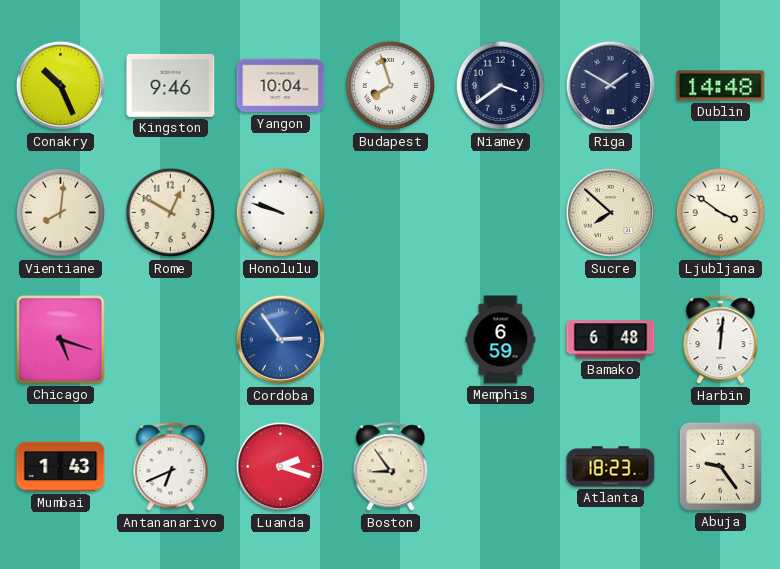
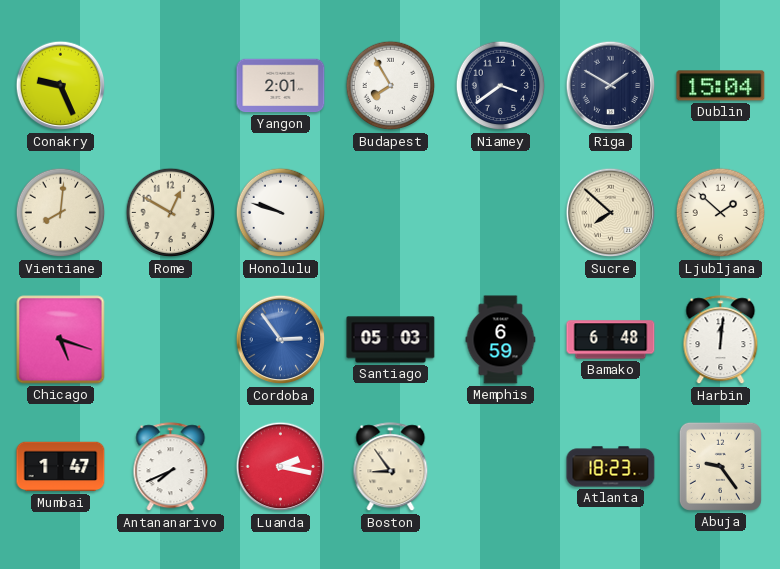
Conakry: 10:26 -> 9:26
Kingston: 9:46 -> none
Yangon: 10:04 -> 2:01
Budapest: 7:57 -> 7:55
Dublin: 14:48 -> 15:04
Ljubljana: 3:51 -> 1:52
Santiago: none -> 05:03
Mumbai: 1:43 -> 1:47
Antananarivo: 6:41 -> 7:41
Luanda: 2:18 -> 2:17
